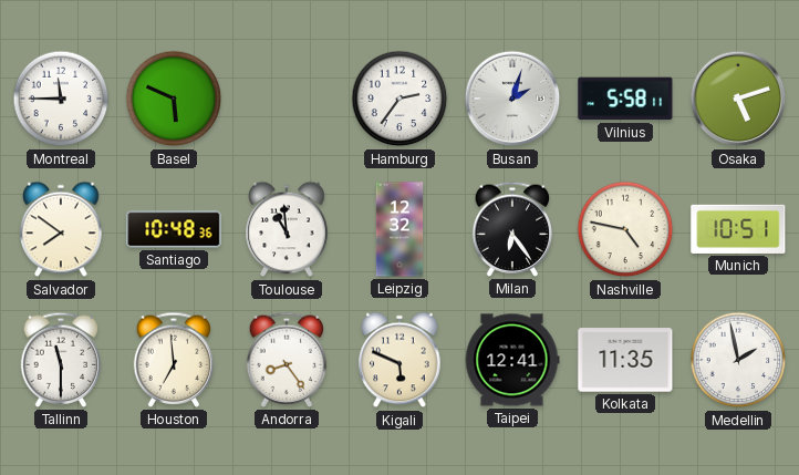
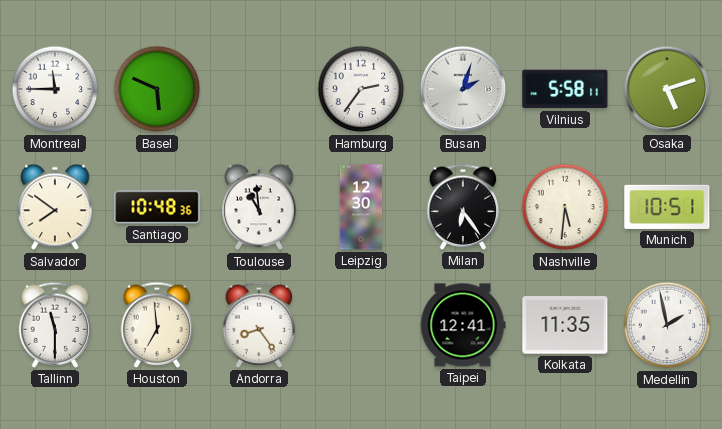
Leipzig: 12:32 -> 12:30
Nashville: 4:47 -> 5:31
Kigali: 5:49 -> none
